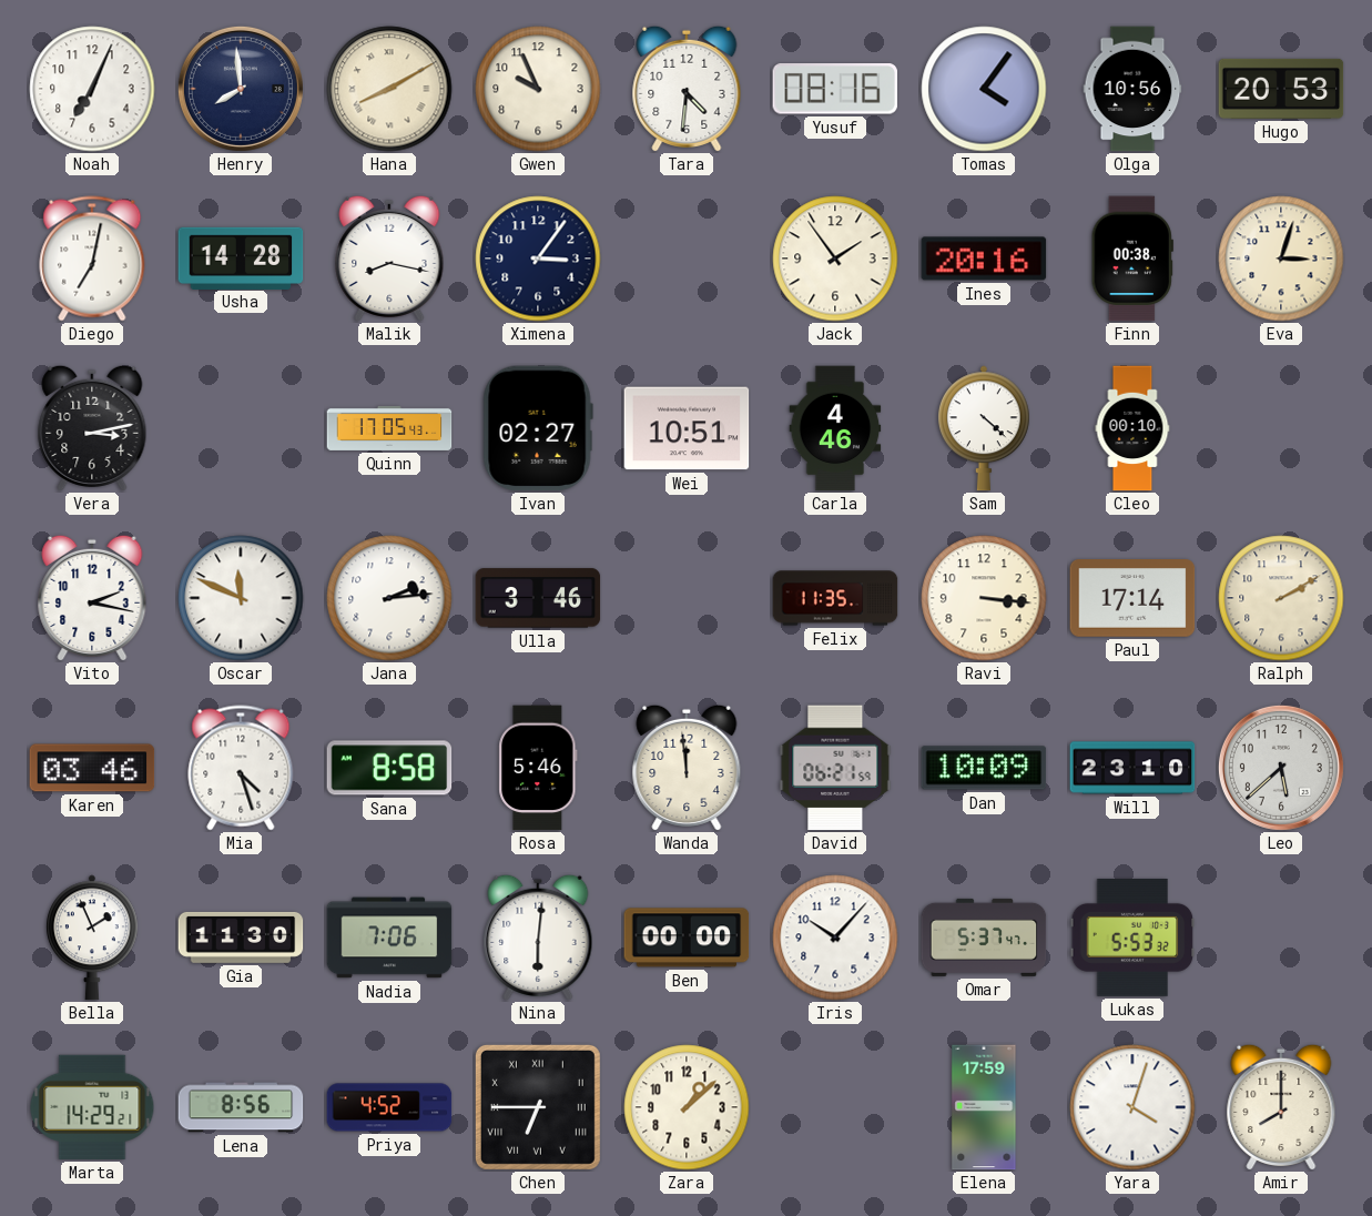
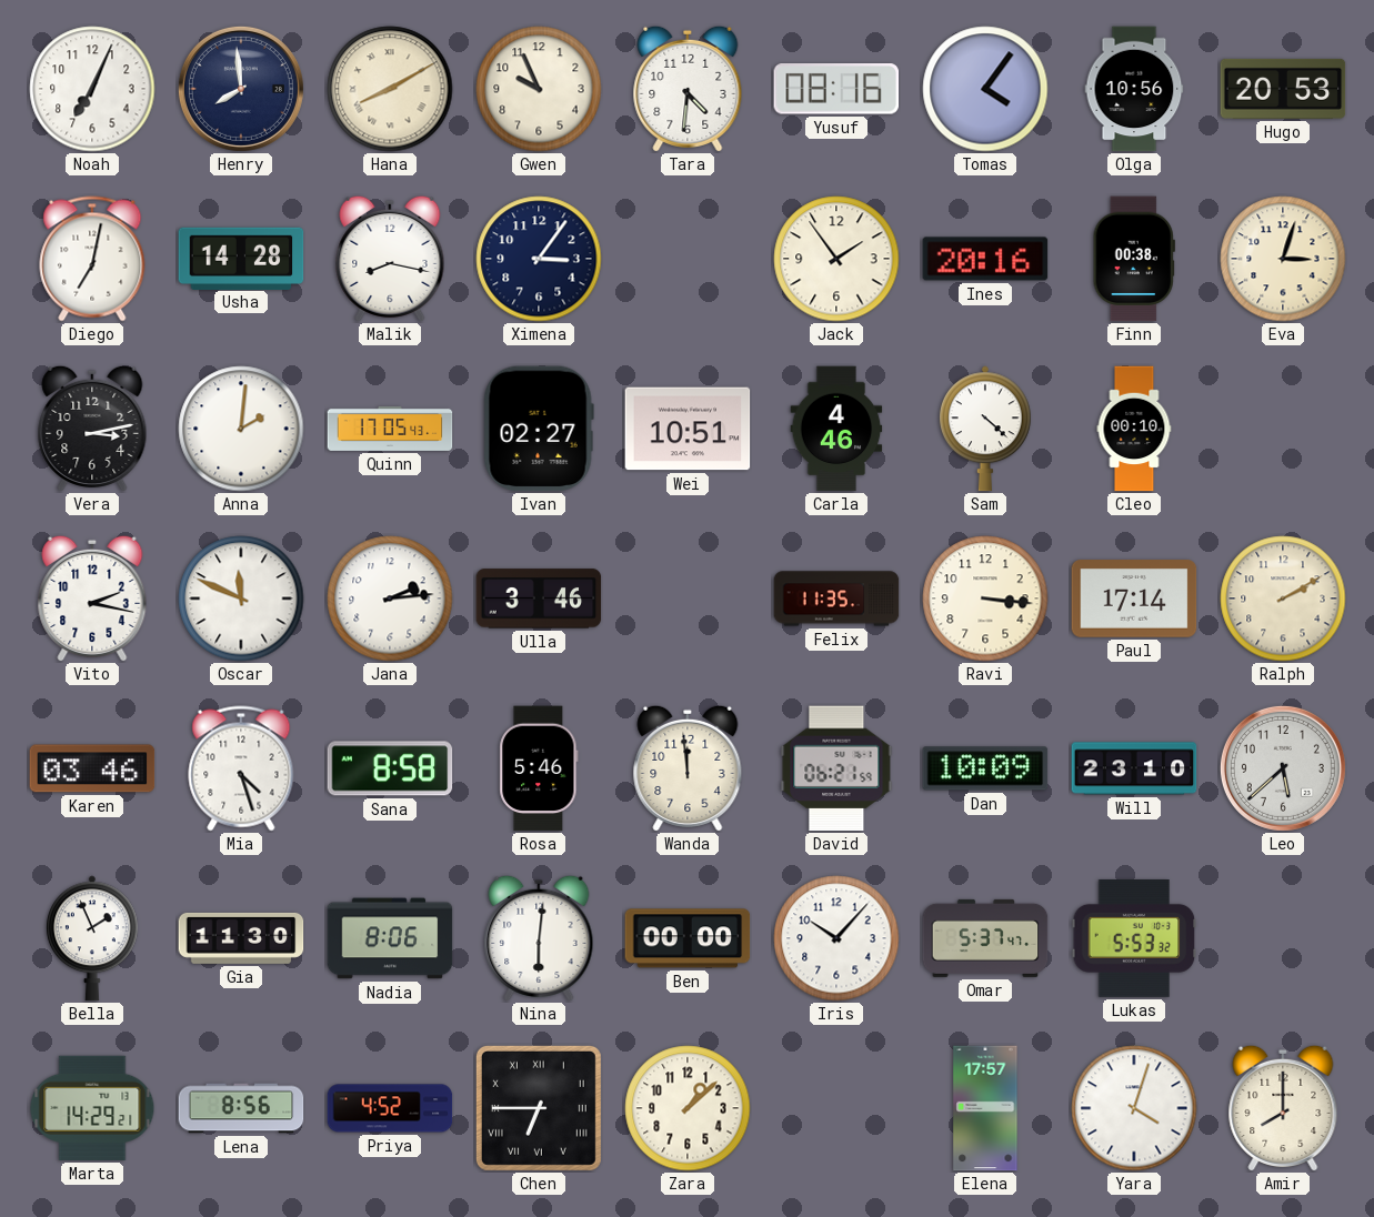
Anna: none -> 2:01
Nadia: 7:06 -> 8:06
Elena: 17:59 -> 17:57
